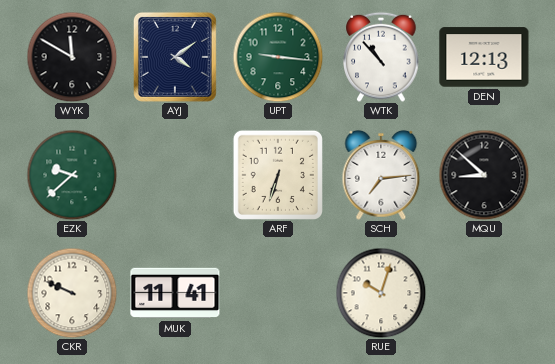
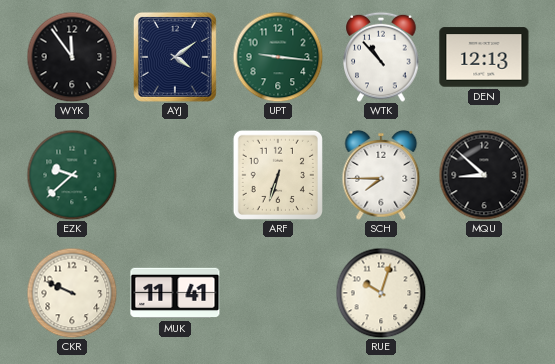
WYK: 11:50 -> 11:54
SCH: 7:14 -> 7:45
